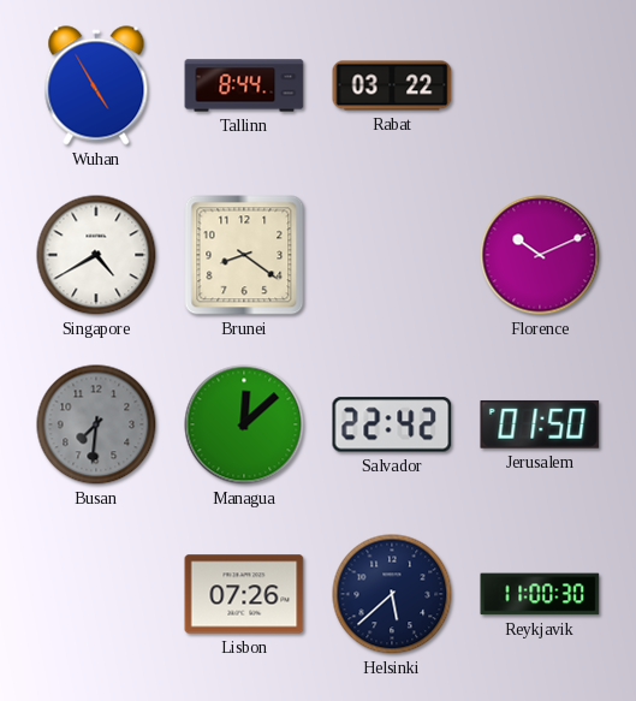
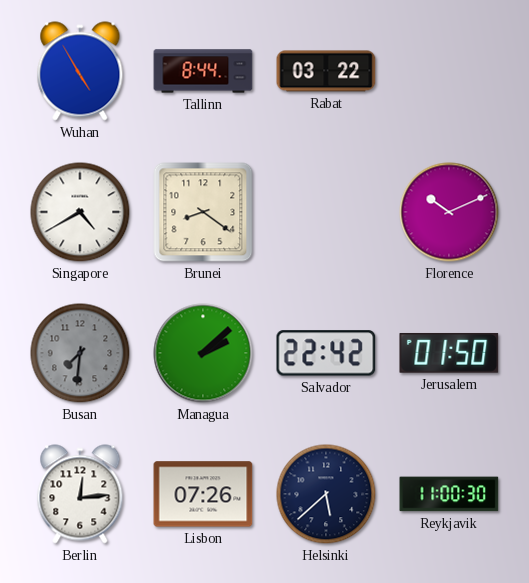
Managua: 12:08 -> 2:08
Berlin: none -> 12:14
